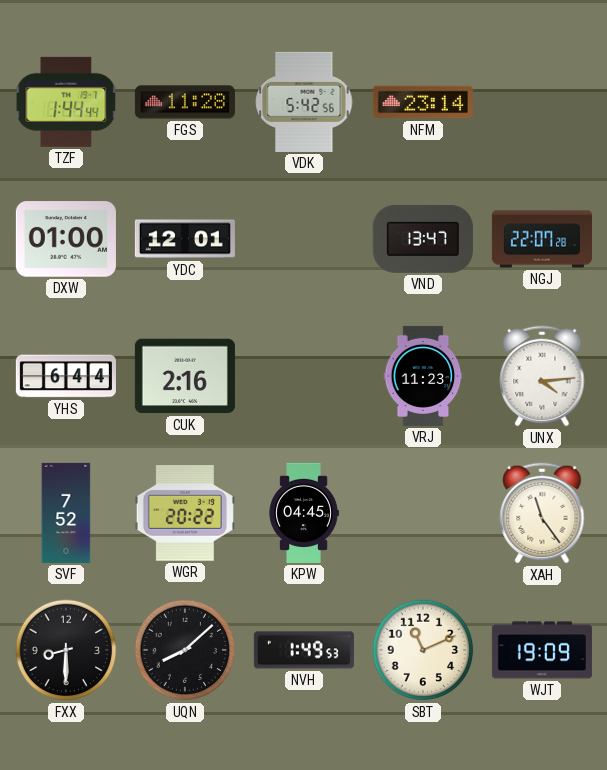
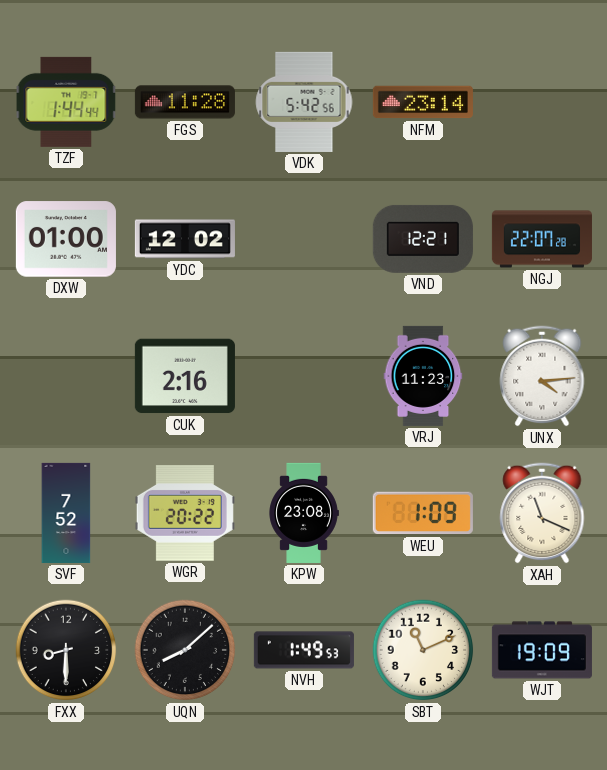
YDC: 12:01 -> 12:02
VND: 13:47 -> 12:21
YHS: 6:44 -> none
KPW: 04:45 -> 23:08
WEU: none -> 1:09
XAH: 11:24 -> 11:19
